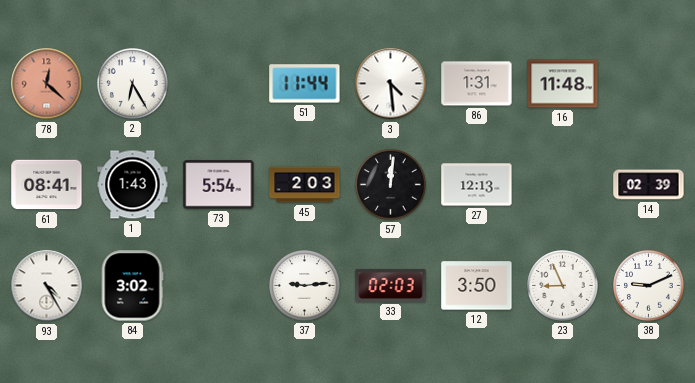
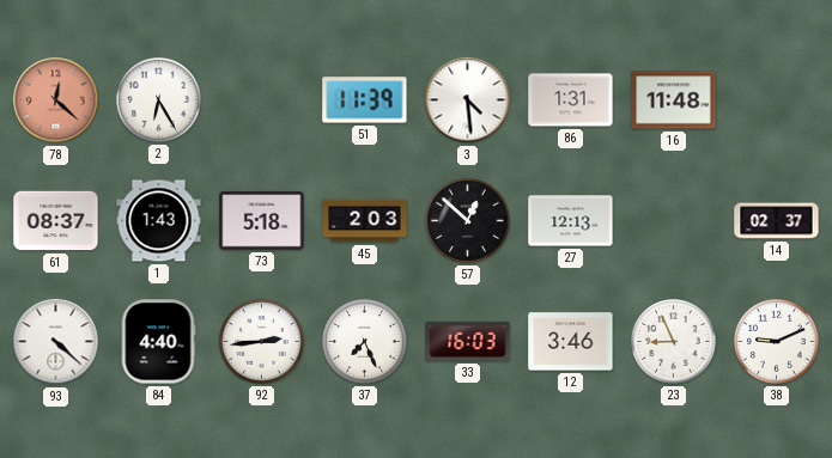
51: 11:44 -> 11:39
61: 08:41 -> 08:37
73: 5:54 -> 5:18
57: 12:01 -> 12:52
14: 02:39 -> 02:37
93: 4:25 -> 4:22
84: 3:02 -> 4:40
92: none -> 2:44
37: 9:14 -> 7:26
33: 02:03 -> 16:03
12: 3:50 -> 3:46
